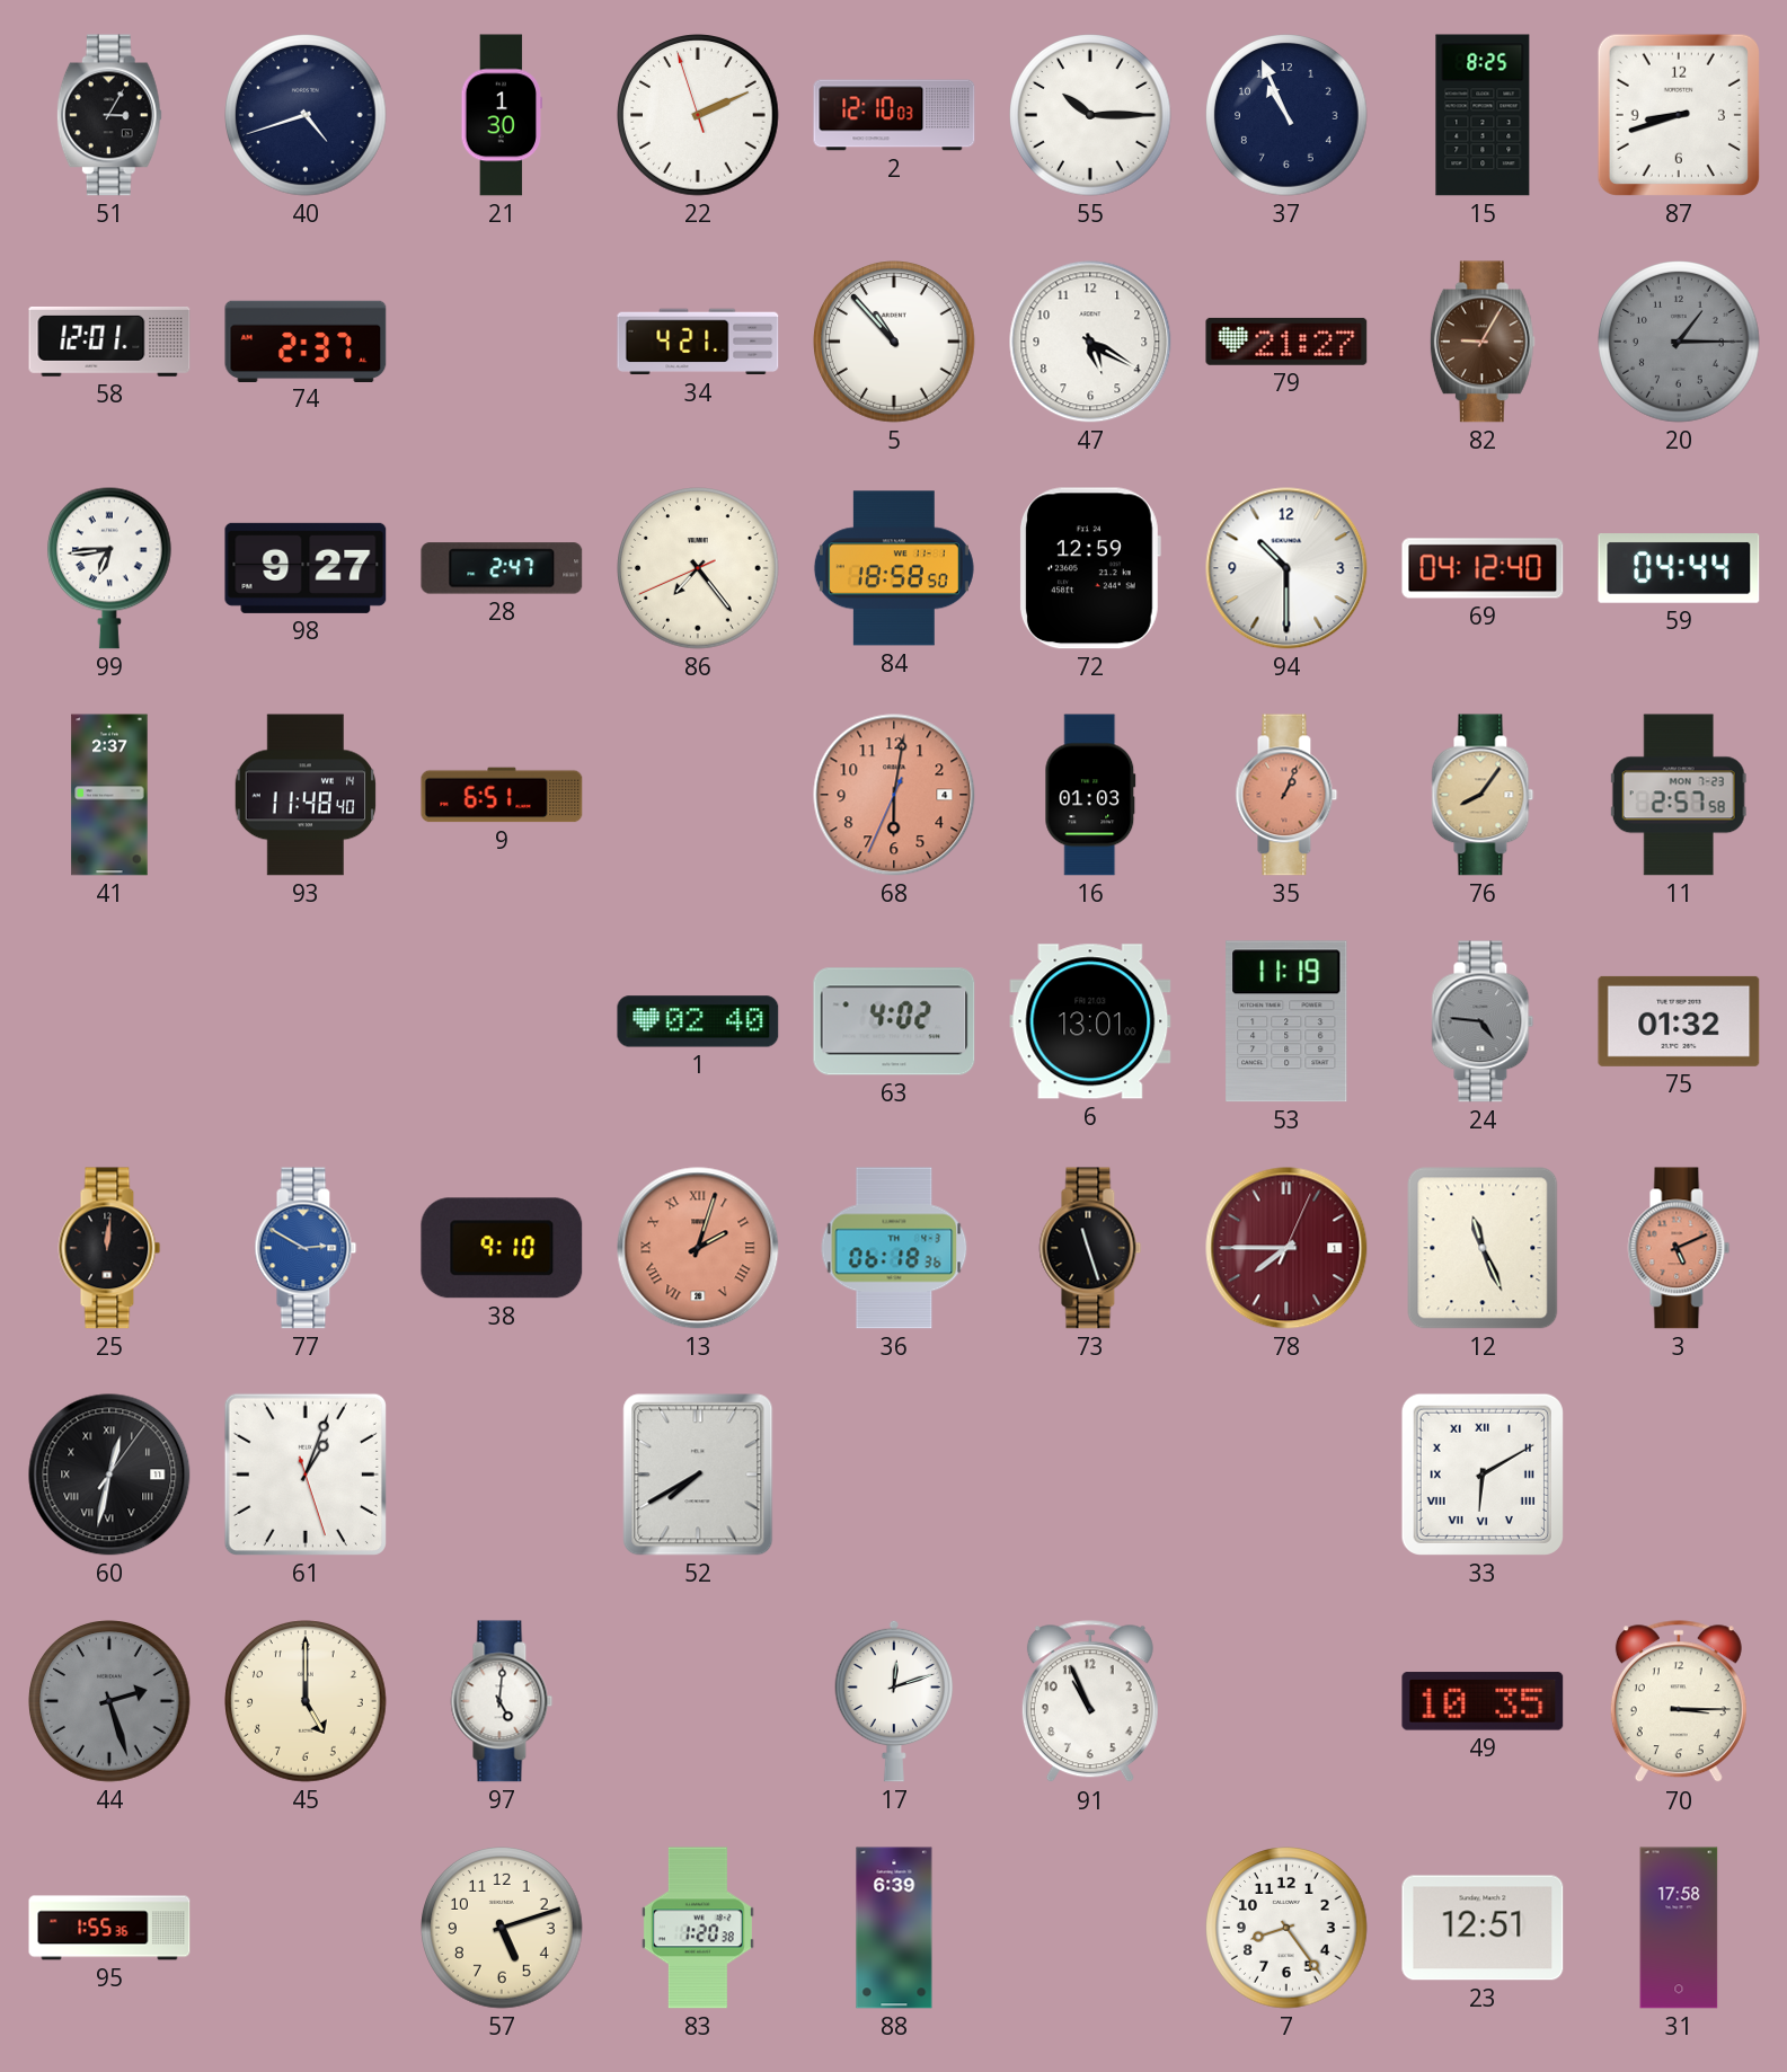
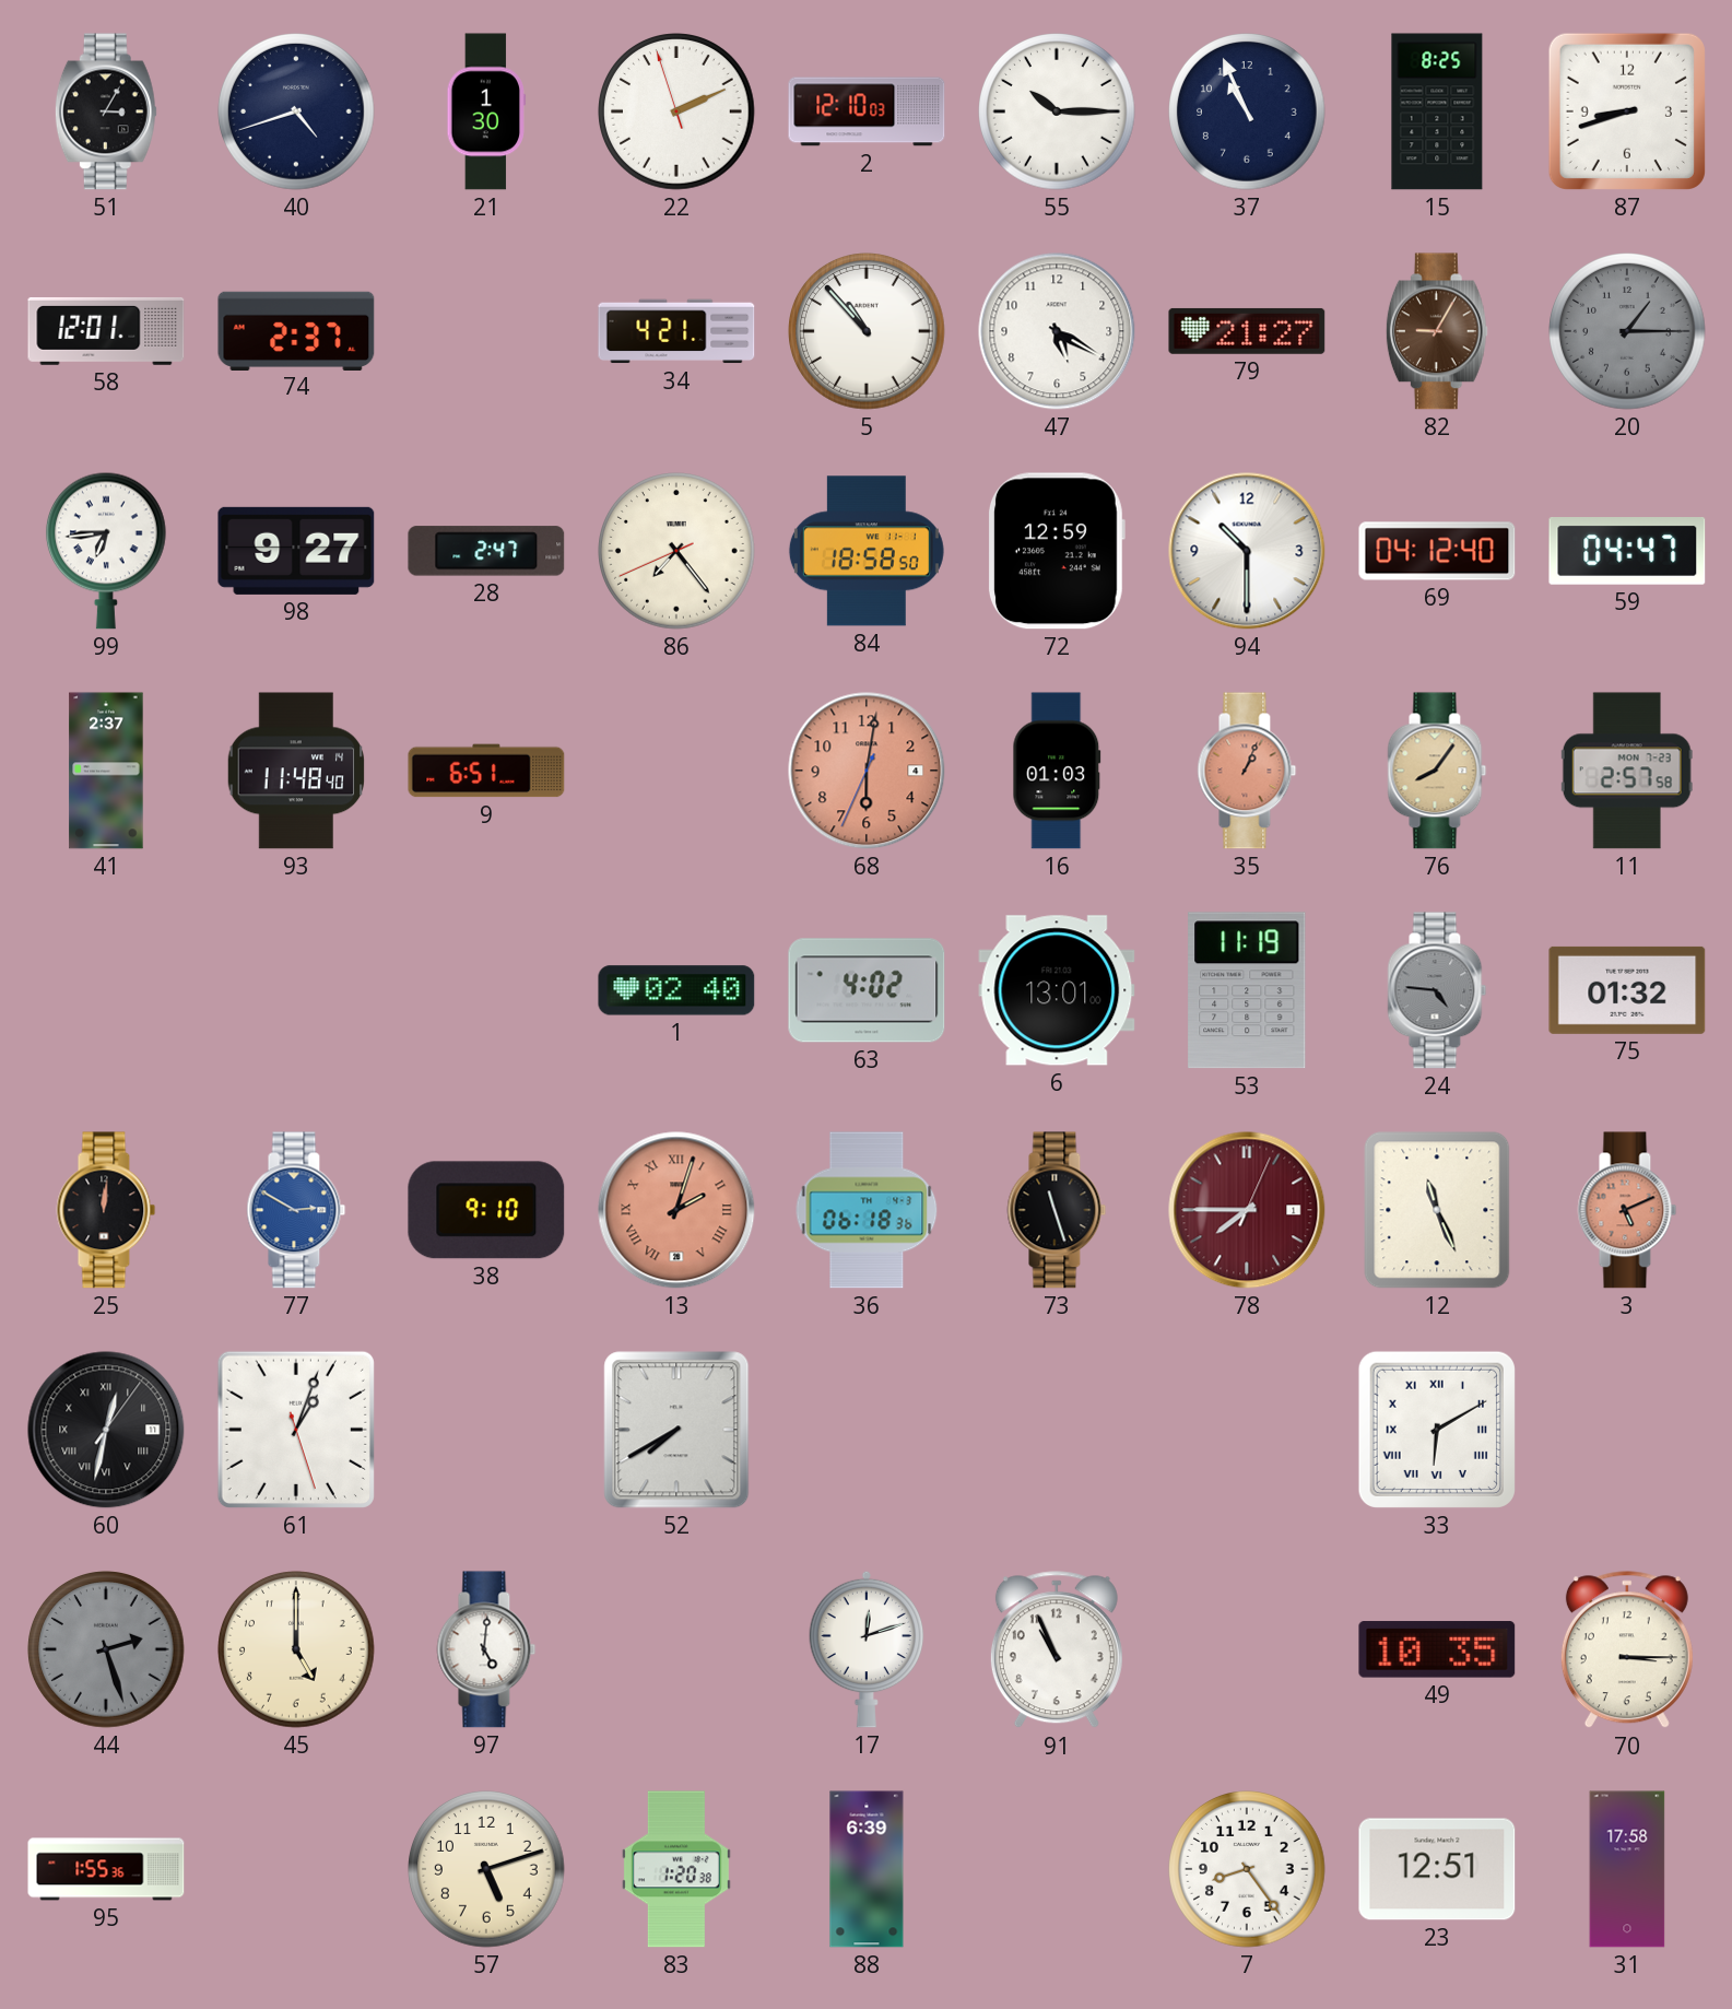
59: 04:44 -> 04:47
